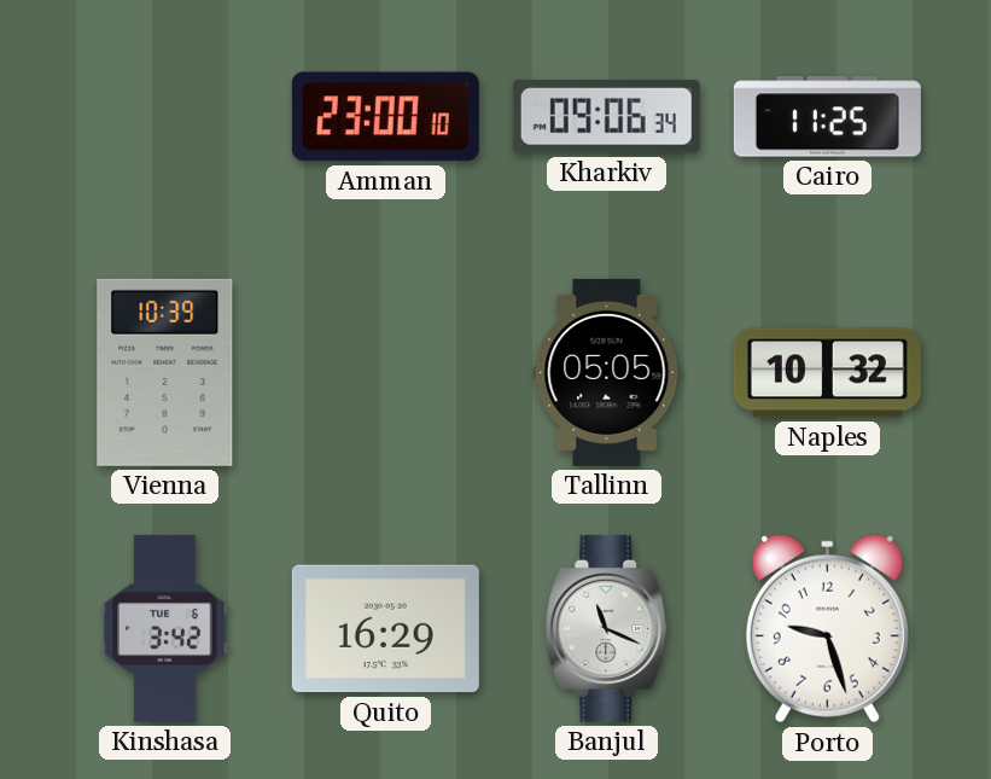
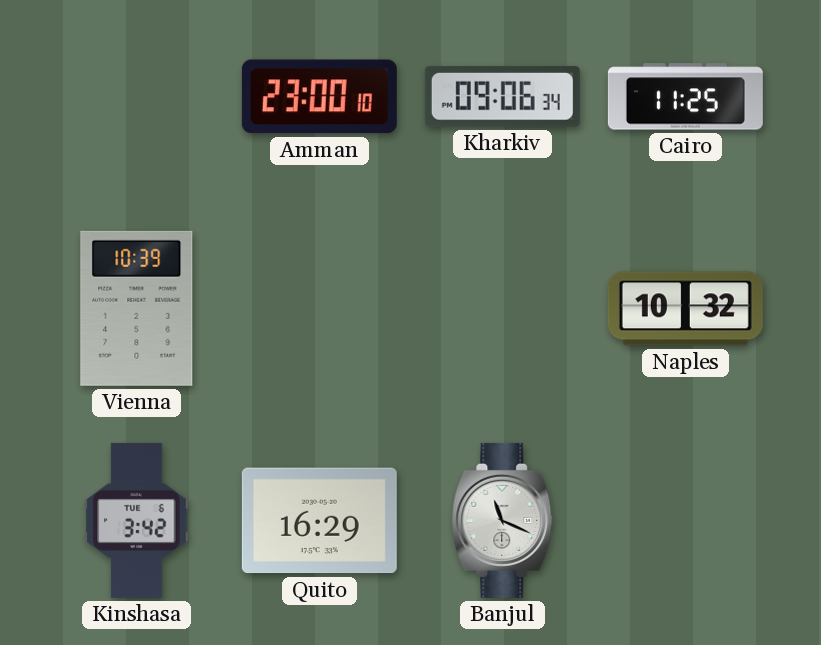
Tallinn: 05:05 -> none
Porto: 9:27 -> none
